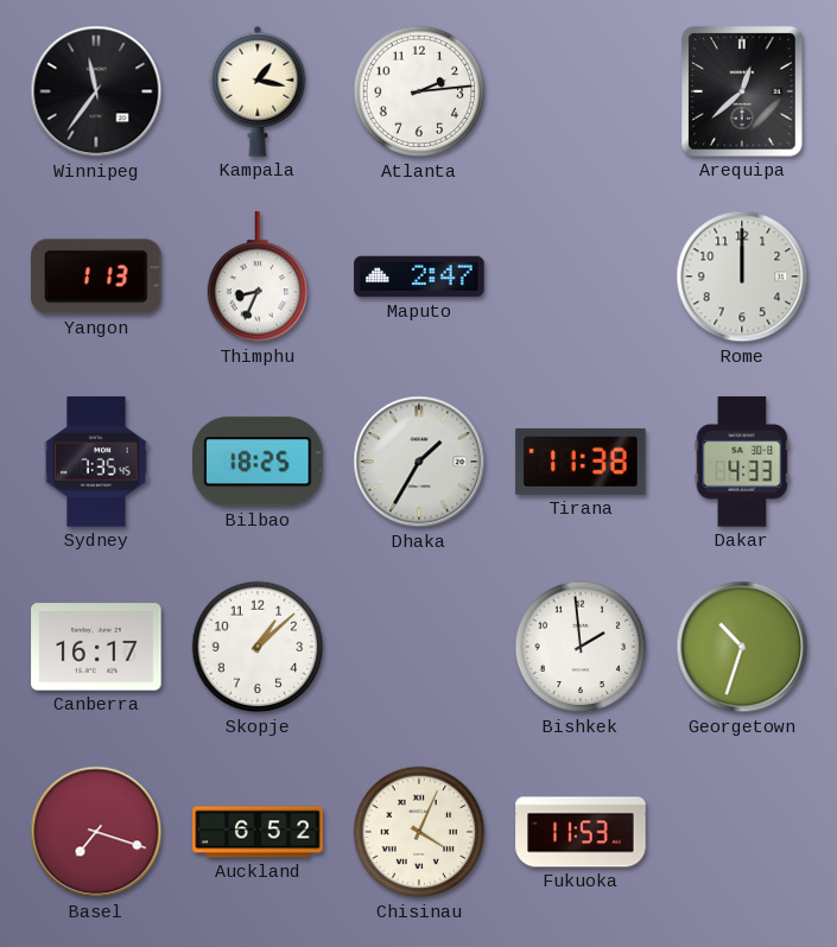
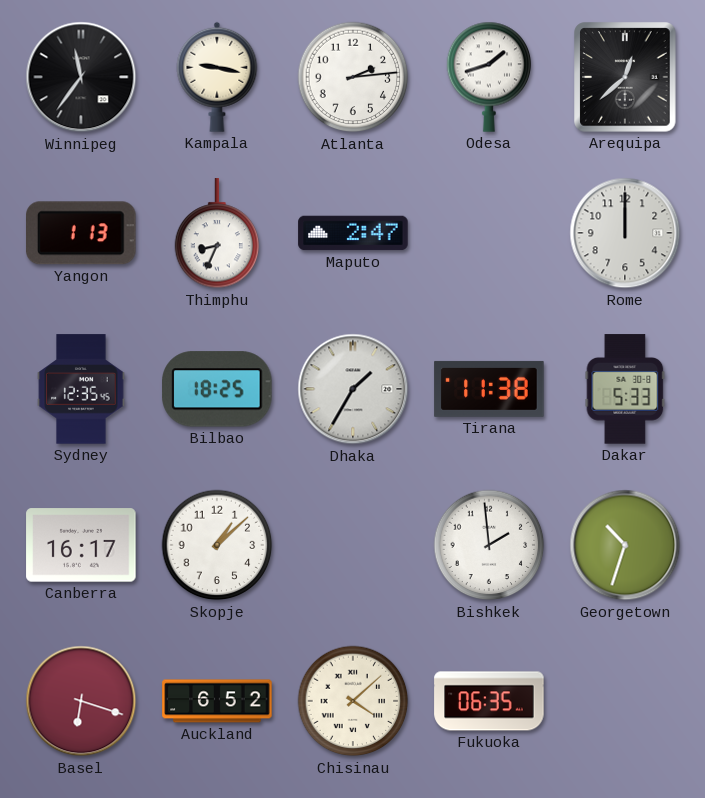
Kampala: 1:17 -> 9:17
Odesa: none -> 1:42
Sydney: 7:35 -> 12:35
Dakar: 4:33 -> 5:33
Basel: 7:18 -> 6:18
Chisinau: 4:04 -> 4:08
Fukuoka: 11:53 -> 06:35
